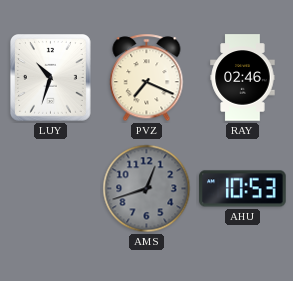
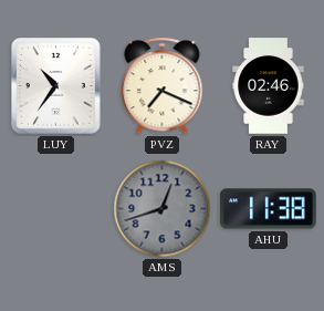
LUY: 10:33 -> 10:36
AHU: 10:53 -> 11:38
